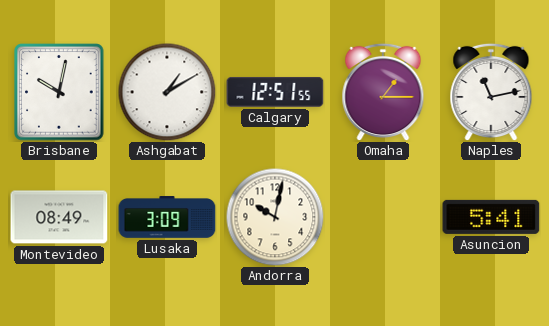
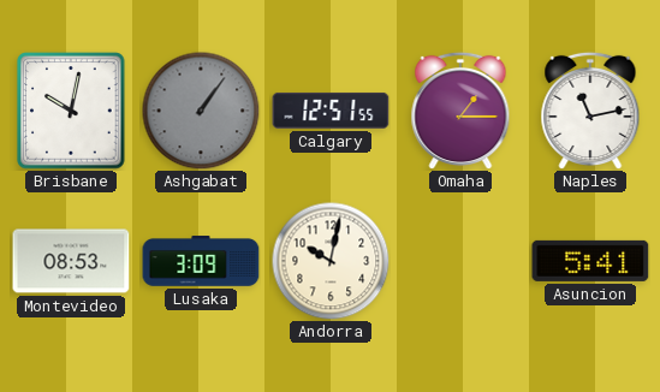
Ashgabat: 1:10 -> 1:06
Ashgabat dial: white -> grey
Montevideo: 08:49 -> 08:53
